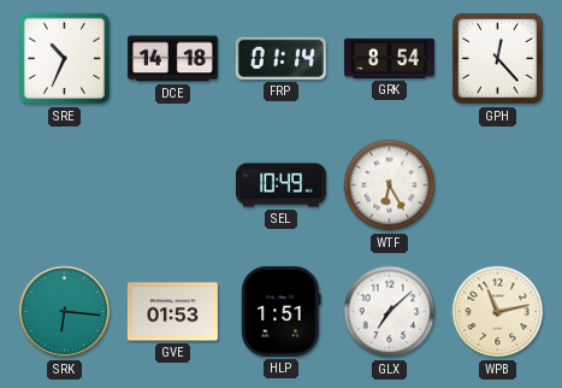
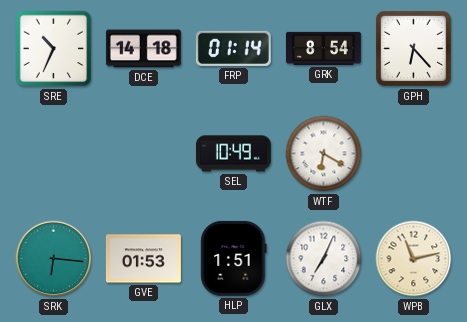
GPH: 12:23 -> 6:23
WTF: 6:25 -> 6:20
GLX: 7:08 -> 7:04
